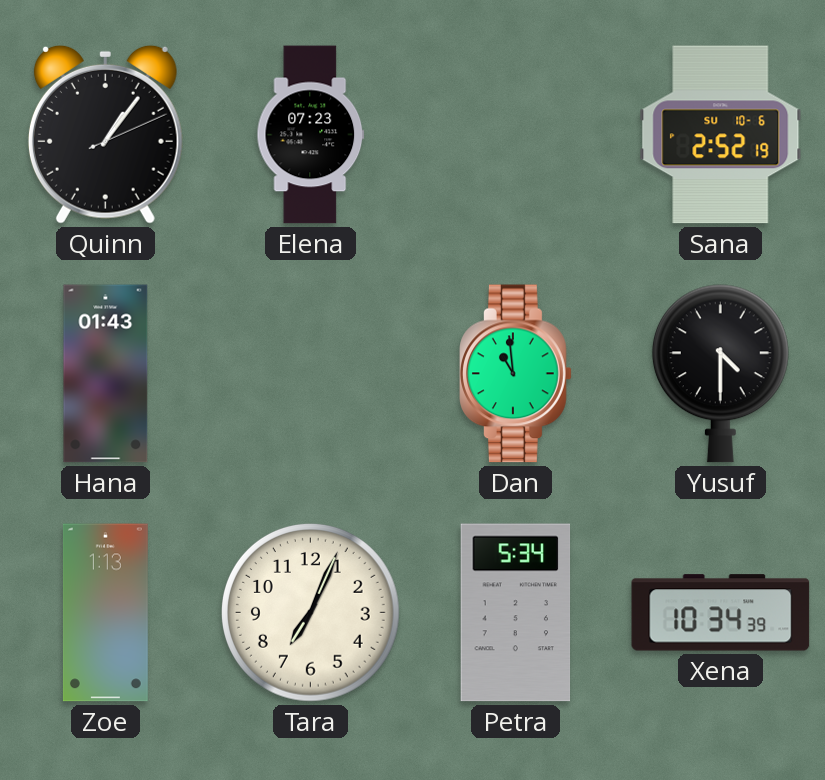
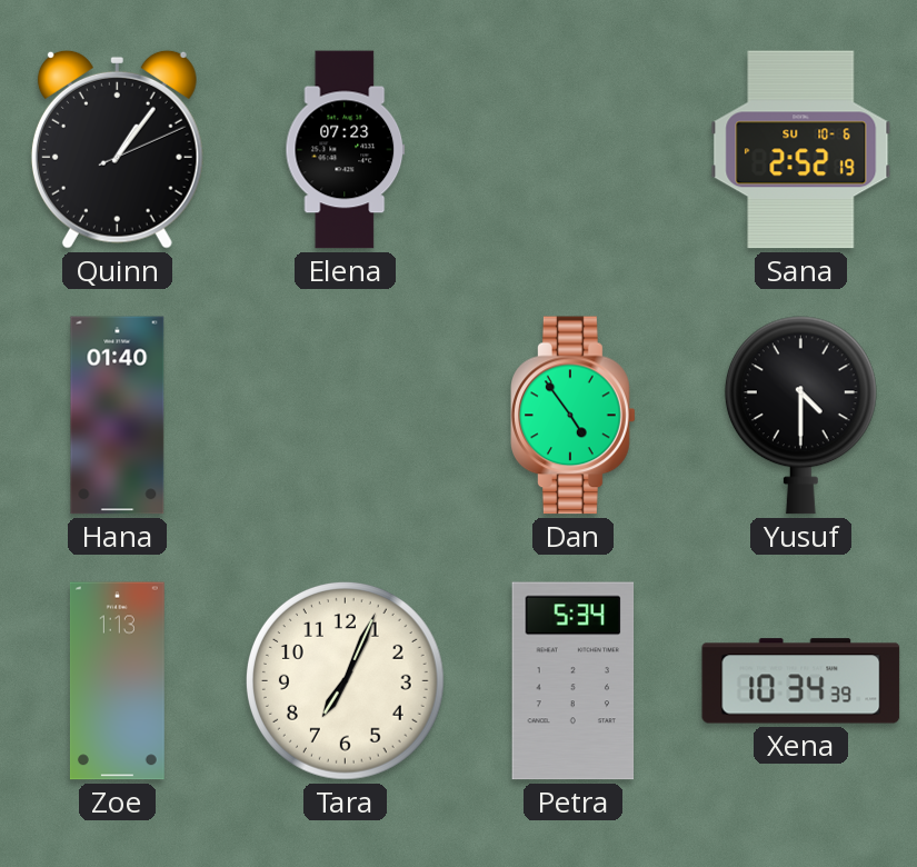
Hana: 01:43 -> 01:40
Dan: 10:59 -> 4:54
